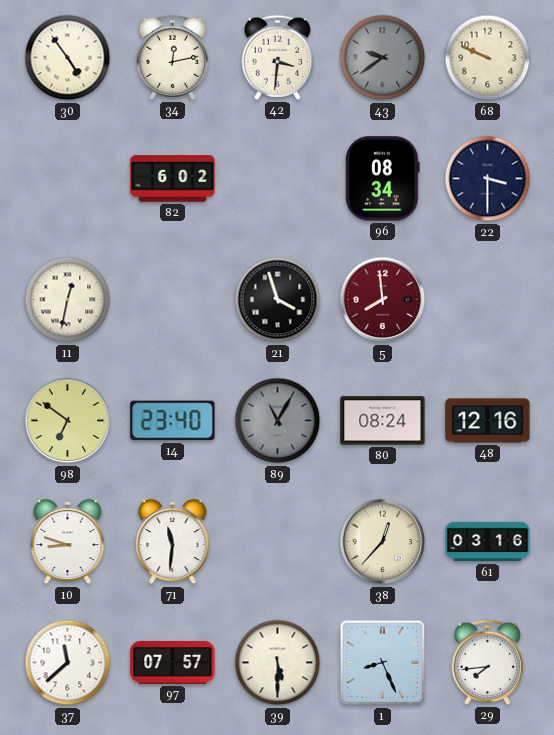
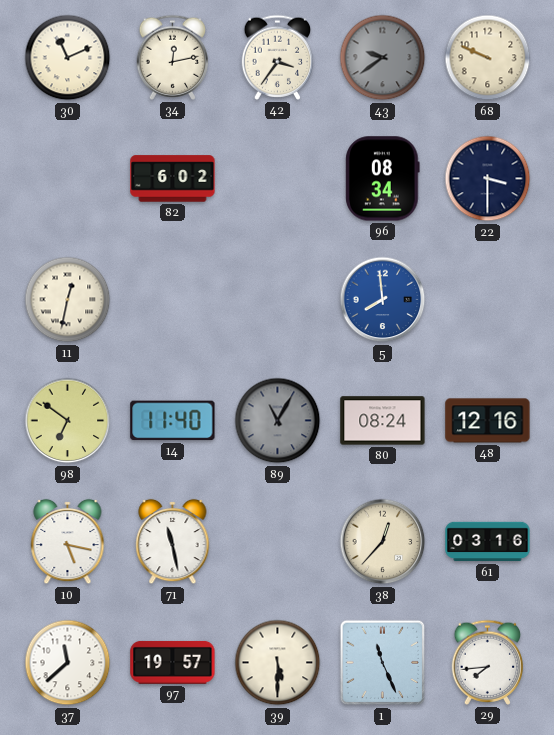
30: 4:54 -> 11:11
42: 3:31 -> 3:36
21: 3:57 -> none
5 dial: burgundy -> blue
14: 23:40 -> 11:40
10: 8:48 -> 5:17
71: 11:31 -> 11:28
97: 07:57 -> 19:57
1: 8:26 -> 11:26
